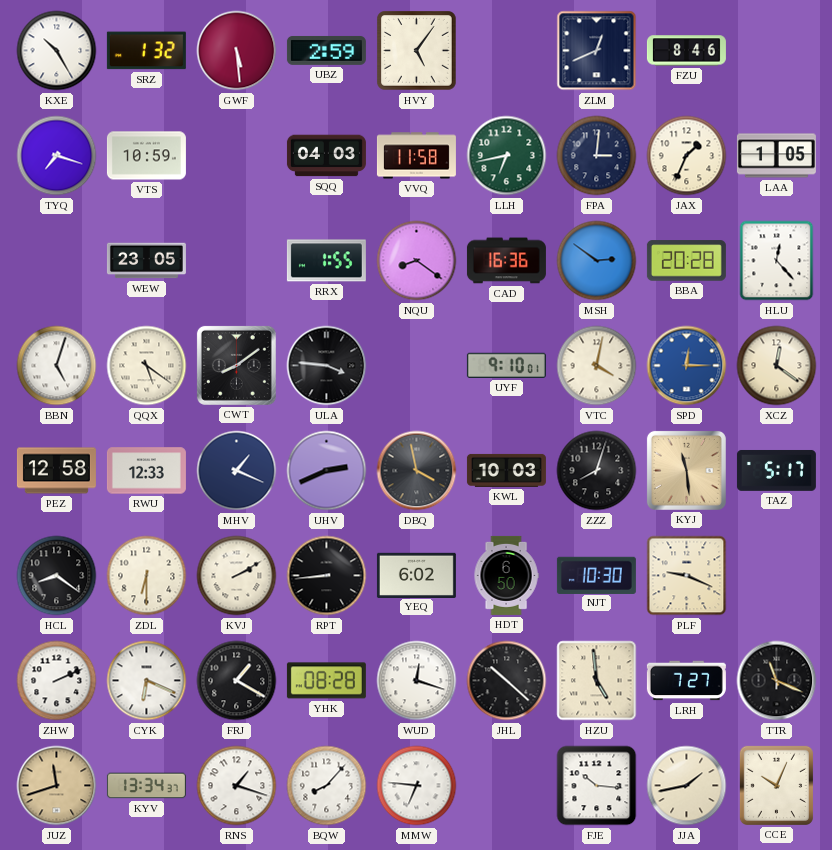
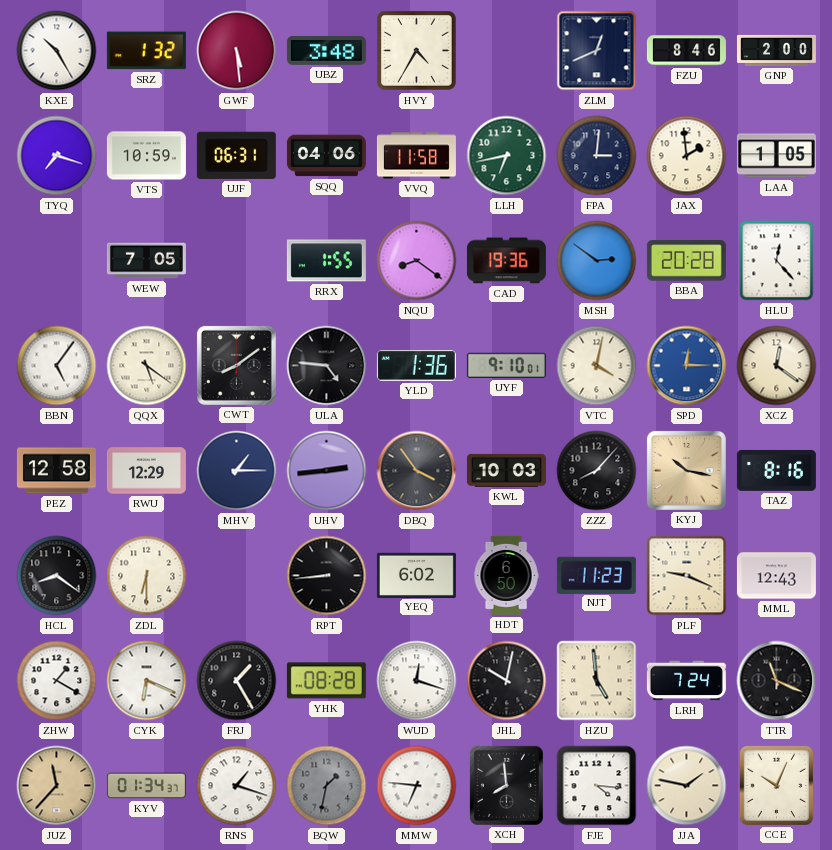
UBZ: 2:59 -> 3:48
HVY: 5:06 -> 4:35
GNP: none -> 2:00
UJF: none -> 06:31
SQQ: 04:03 -> 04:06
JAX: 1:34 -> 1:59
WEW: 23:05 -> 7:05
CAD: 16:36 -> 19:36
BBN: 5:03 -> 5:06
ULA: 3:46 -> 4:46
YLD: none -> 1:36
RWU: 12:33 -> 12:29
MHV: 1:19 -> 1:15
UHV: 2:41 -> 2:44
DBQ: 3:58 -> 3:54
ZZZ: 8:03 -> 8:07
KYJ: 11:29 -> 10:17
TAZ: 5:17 -> 8:16
KVJ: 2:10 -> none
NJT: 10:30 -> 11:23
MML: none -> 12:43
ZHW: 2:11 -> 1:20
FRJ: 1:20 -> 1:25
JHL: 10:22 -> 10:02
LRH: 7:27 -> 7:24
JUZ: 11:42 -> 11:37
KYV: 13:34 -> 01:34
BQW: 8:07 -> 1:32
BQW dial: white -> grey
XCH: none -> 7:59
FJE: 10:16 -> 4:16
JJA: 1:43 -> 1:47
